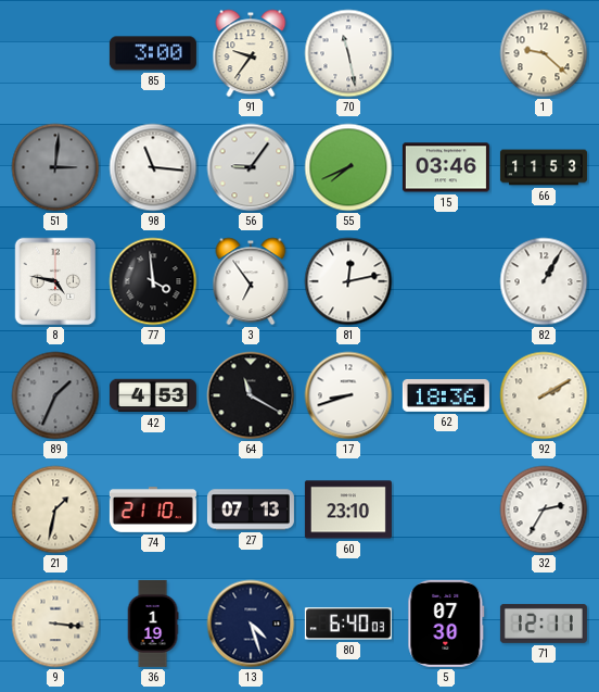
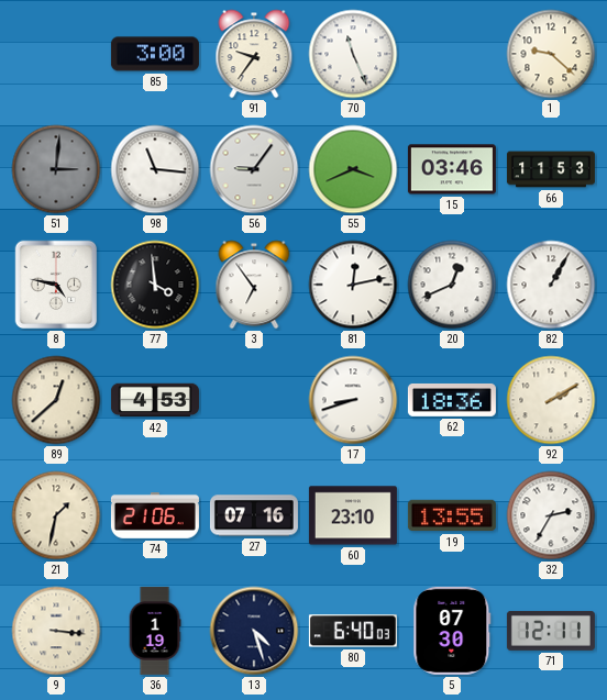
70: 11:28 -> 11:26
55: 7:41 -> 3:41
20: none -> 12:41
89: 1:34 -> 12:38
89 dial: grey -> cream
64: 11:20 -> none
74: 21:10 -> 21:06
27: 07:13 -> 07:16
19: none -> 13:55
